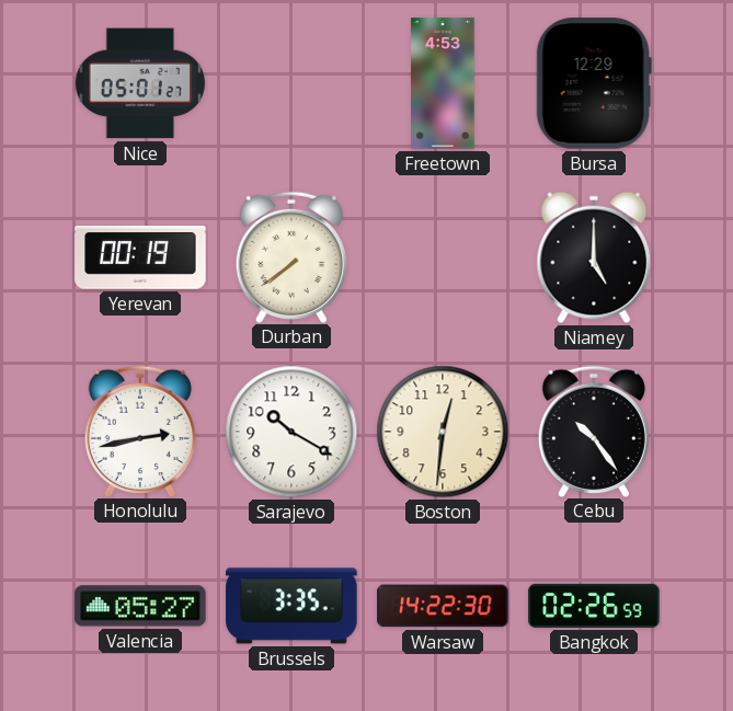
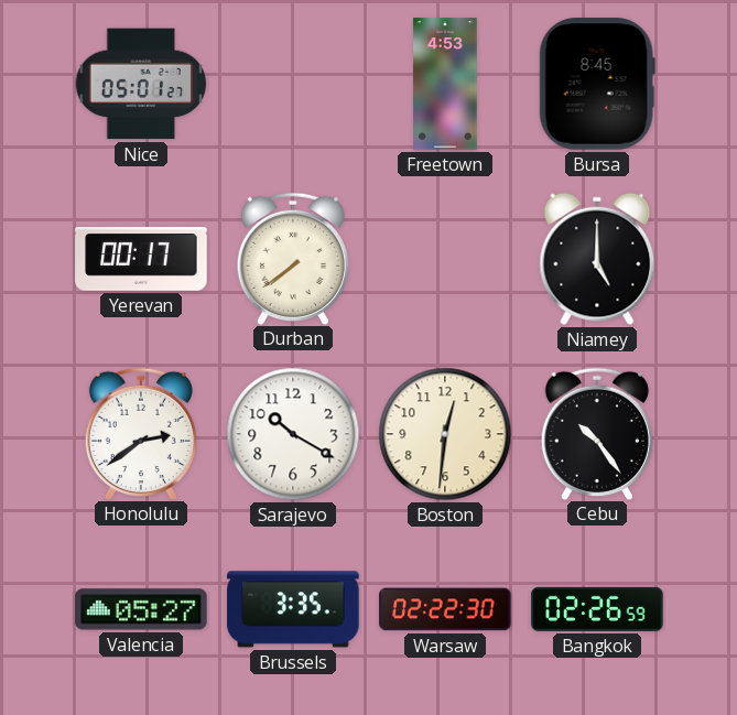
Bursa: 12:29 -> 8:45
Yerevan: 00:19 -> 00:17
Honolulu: 2:43 -> 2:39
Warsaw: 14:22 -> 02:22
